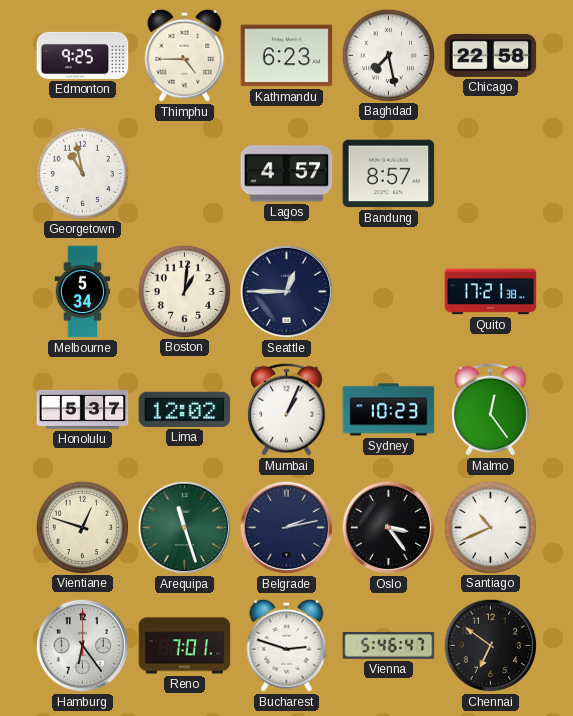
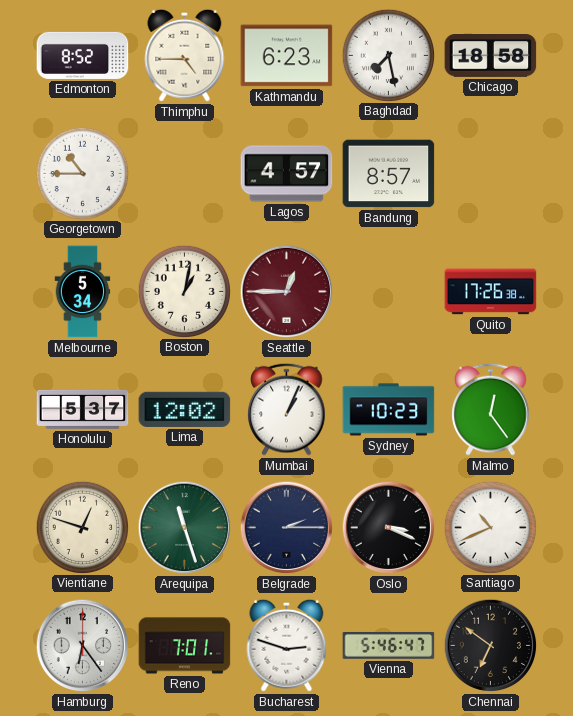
Edmonton: 9:25 -> 8:52
Chicago: 22:58 -> 18:58
Georgetown: 10:58 -> 10:45
Boston: 1:01 -> 1:02
Seattle dial: navy -> burgundy
Quito: 17:21 -> 17:26
Belgrade: 2:13 -> 2:15
Oslo: 3:24 -> 3:19
